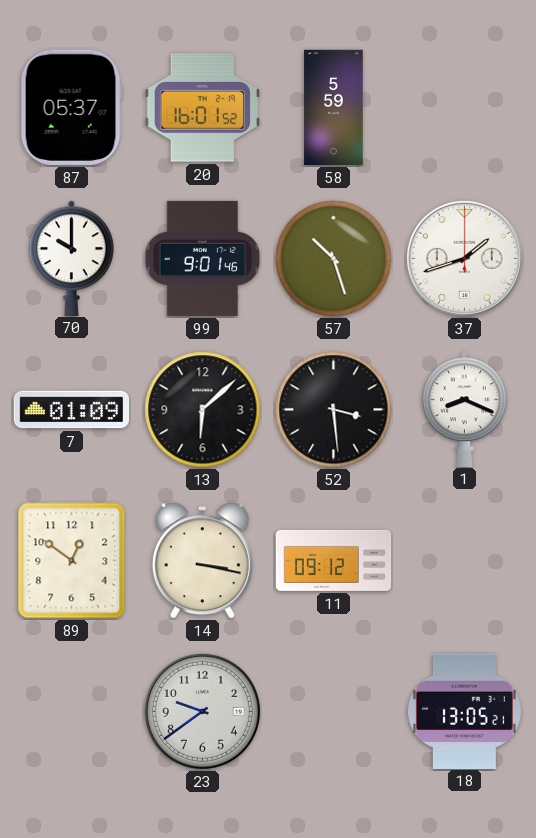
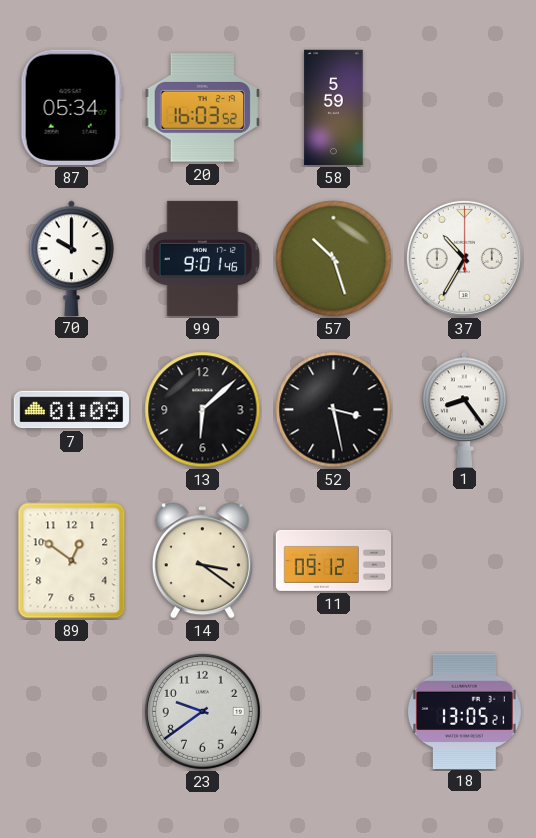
87: 05:37 -> 05:34
20: 16:01 -> 16:03
37: 1:42 -> 10:35
52: 3:29 -> 3:28
1: 8:19 -> 8:24
14: 3:17 -> 3:21
